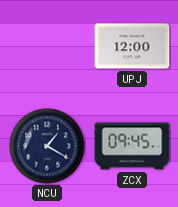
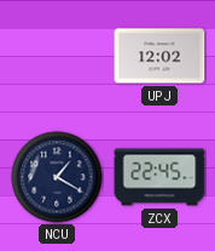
UPJ: 12:00 -> 12:02
ZCX: 09:45 -> 22:45
